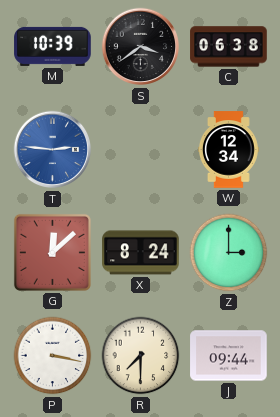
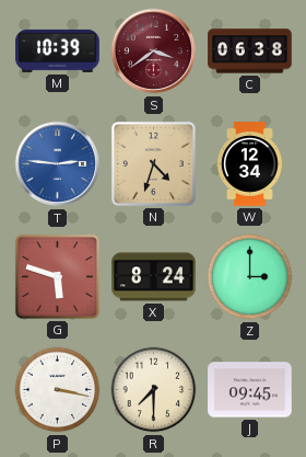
S dial: black -> burgundy
N: none -> 4:33
G: 12:08 -> 5:48
J: 09:44 -> 09:45
